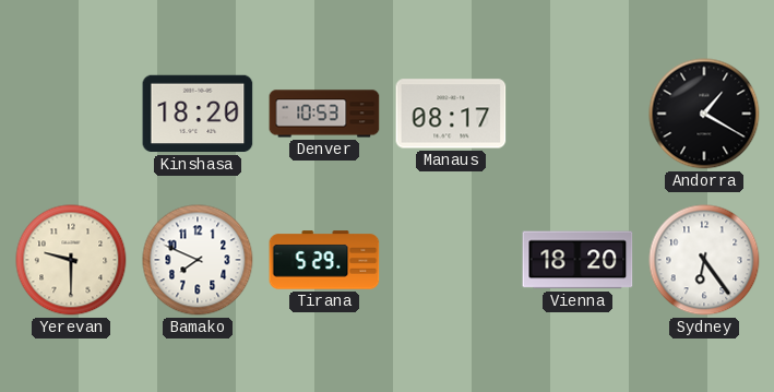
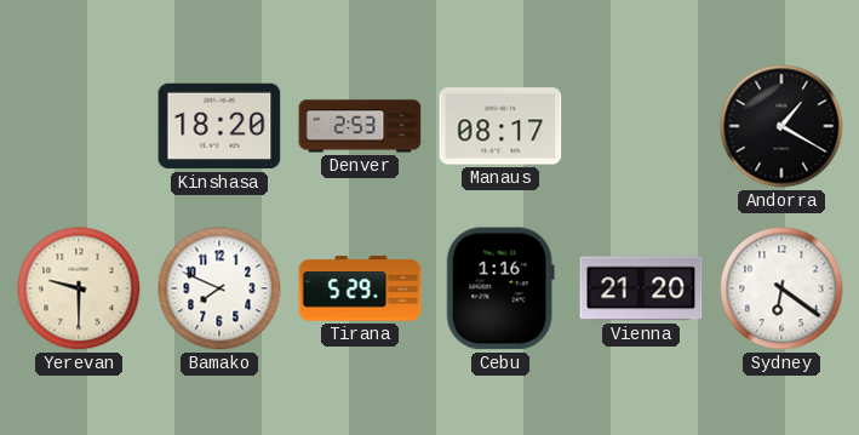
Denver: 10:53 -> 2:53
Cebu: none -> 1:16
Vienna: 18:20 -> 21:20
Sydney: 6:24 -> 6:21
